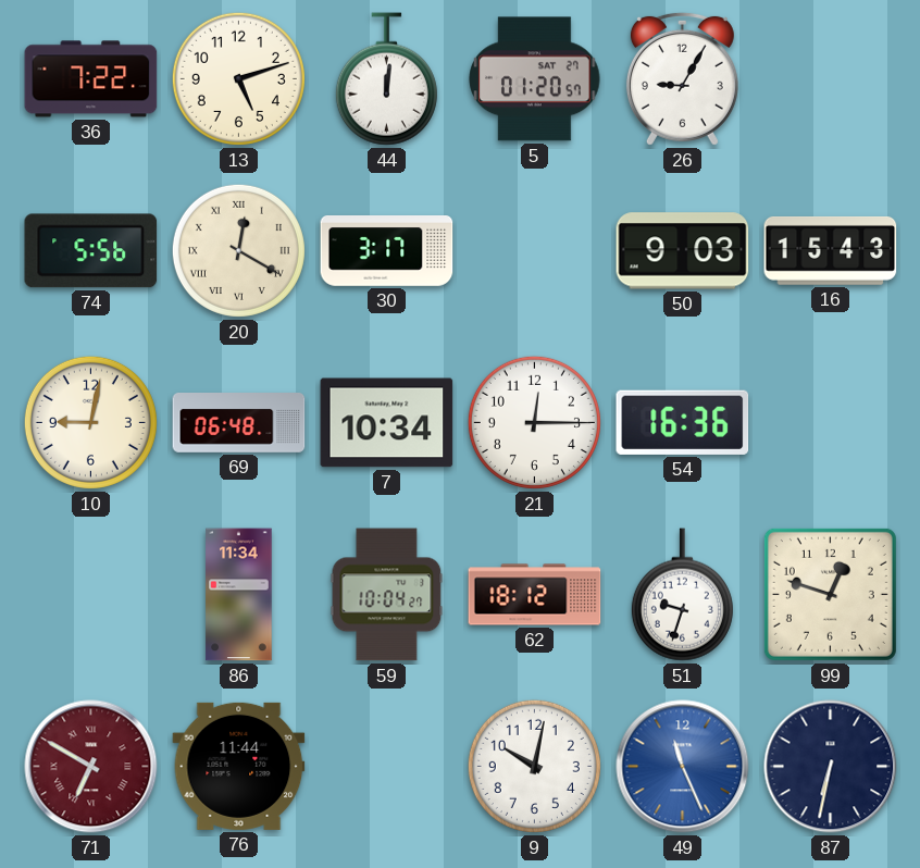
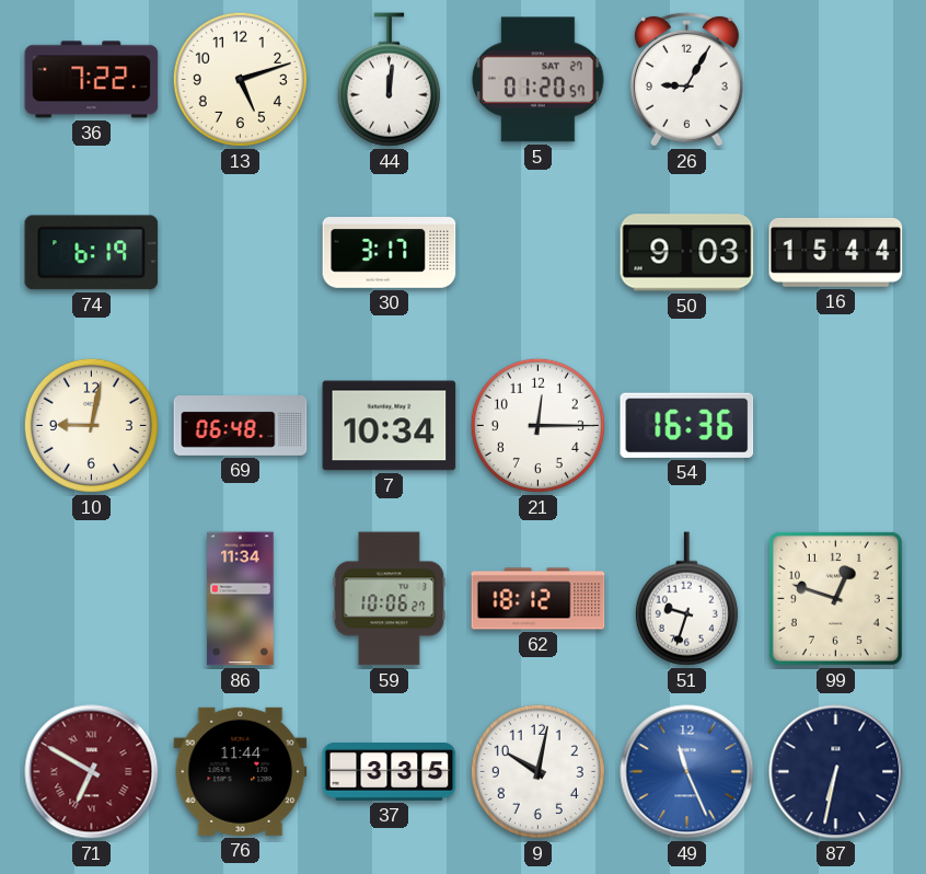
74: 5:56 -> 6:19
20: 12:20 -> none
16: 15:43 -> 15:44
59: 10:04 -> 10:06
37: none -> 3:35
